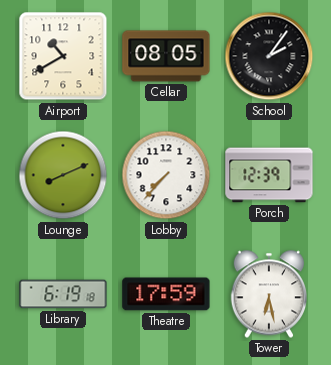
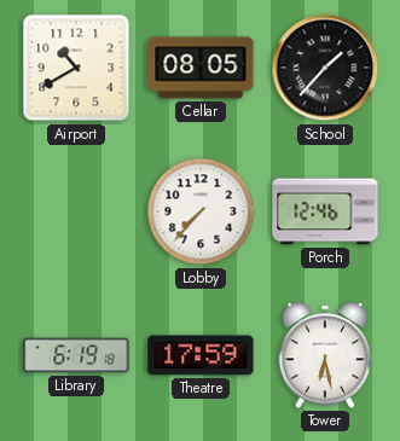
School: 2:06 -> 1:37
Lounge: 8:11 -> none
Porch: 12:39 -> 12:46
